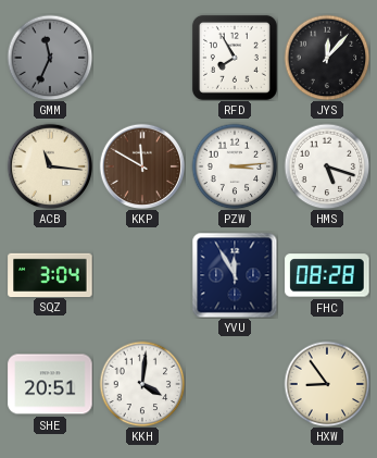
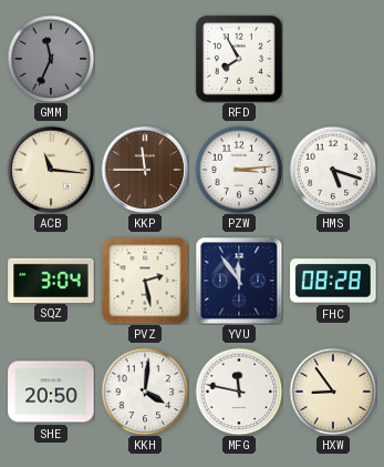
JYS: 12:07 -> none
KKP: 11:50 -> 11:45
PVZ: none -> 2:28
YVU: 11:55 -> 11:54
SHE: 20:51 -> 20:50
MFG: none -> 11:47
